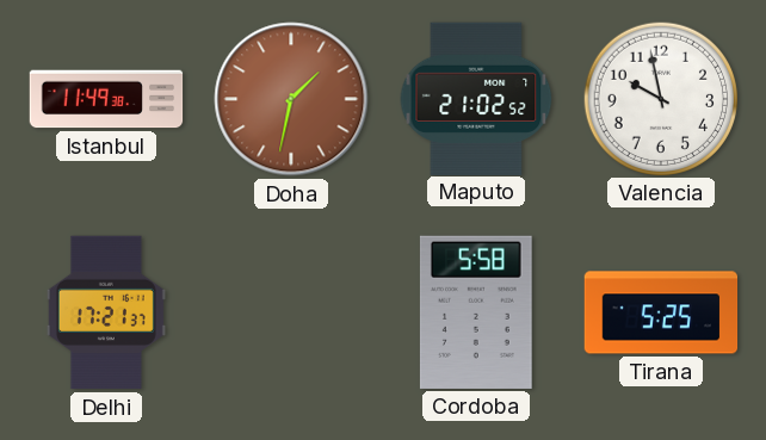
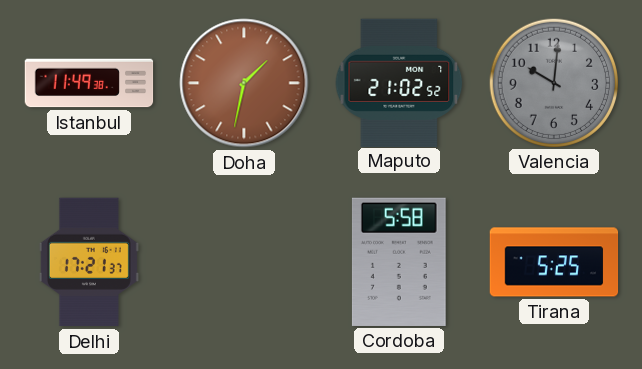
Valencia: 9:58 -> 10:01
Valencia dial: white -> grey
